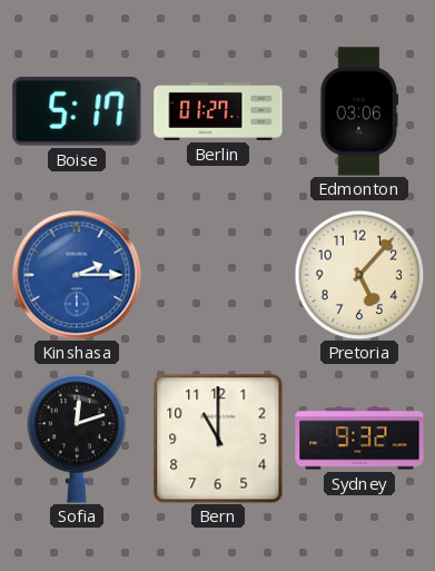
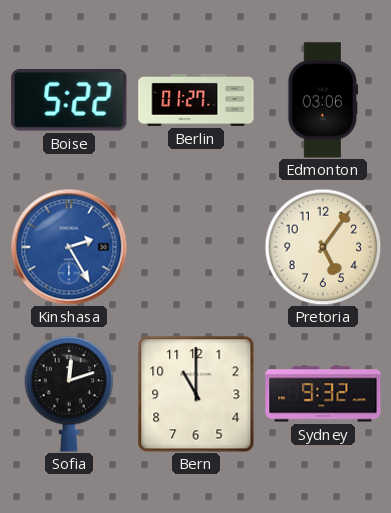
Boise: 5:17 -> 5:22
Kinshasa: 2:15 -> 2:25
Pretoria: 5:07 -> 5:06
